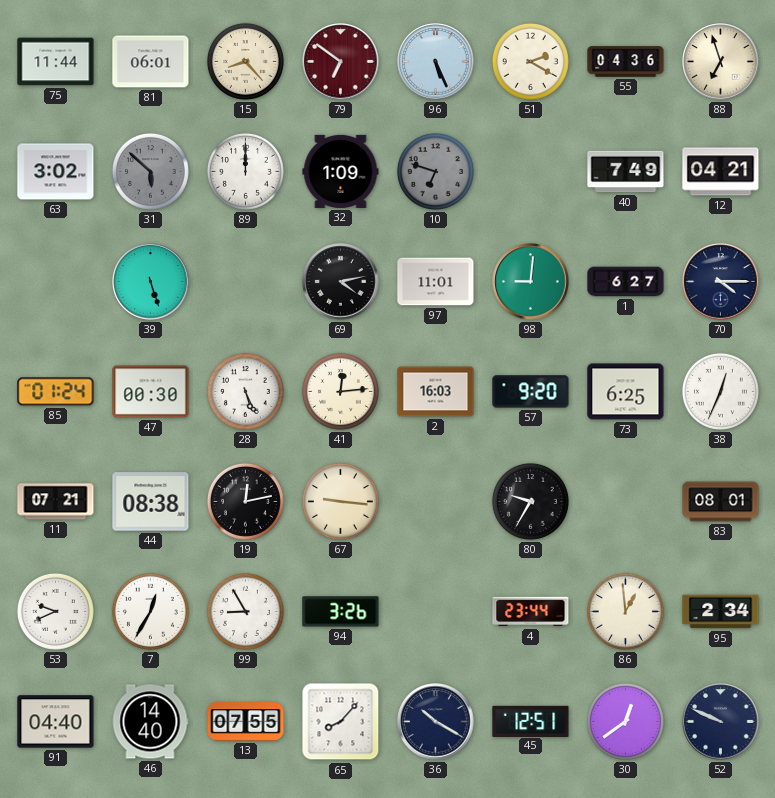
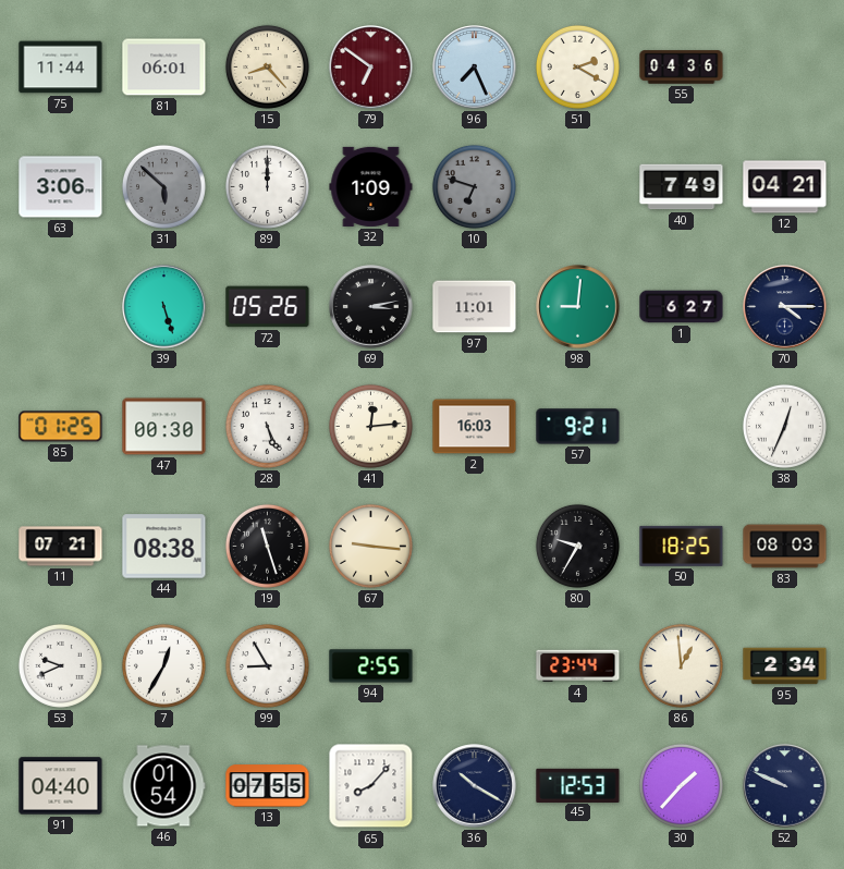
96: 5:26 -> 7:26
88: 6:57 -> none
63: 3:02 -> 3:06
72: none -> 05:26
69: 4:13 -> 3:13
85: 01:24 -> 01:25
57: 9:20 -> 9:21
73: 6:25 -> none
19: 12:13 -> 11:27
50: none -> 18:25
83: 08:01 -> 08:03
94: 3:26 -> 2:55
46: 14:40 -> 01:54
45: 12:51 -> 12:53
30: 12:39 -> 1:37
